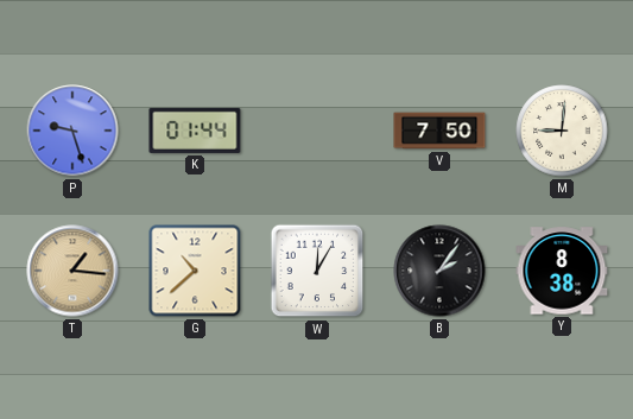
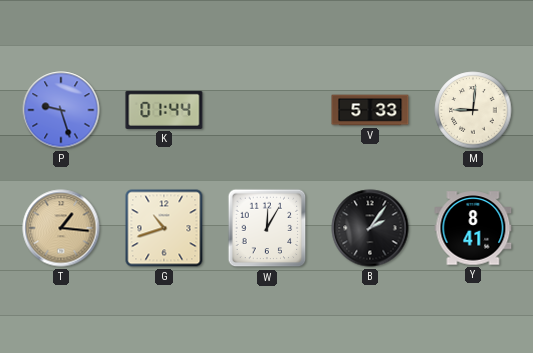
V: 7:50 -> 5:33
G: 10:38 -> 10:42
Y: 8:38 -> 8:41
